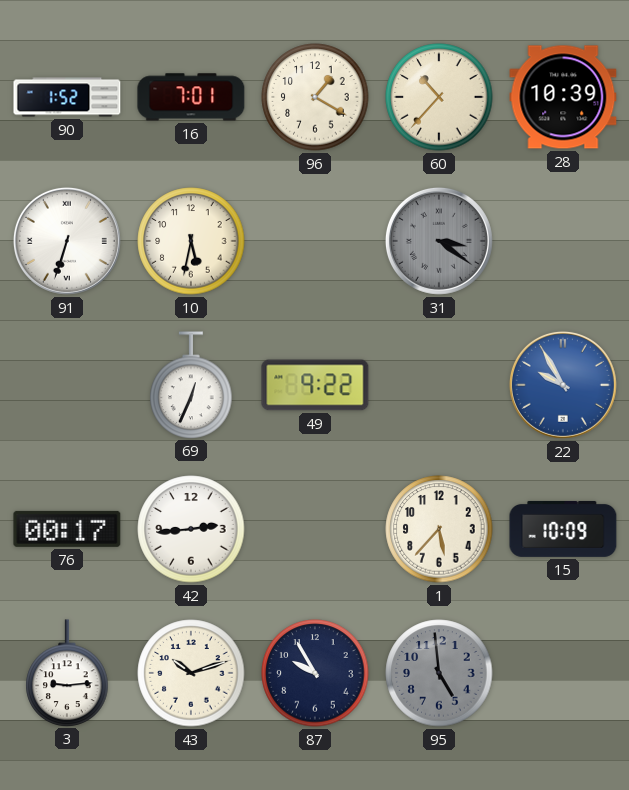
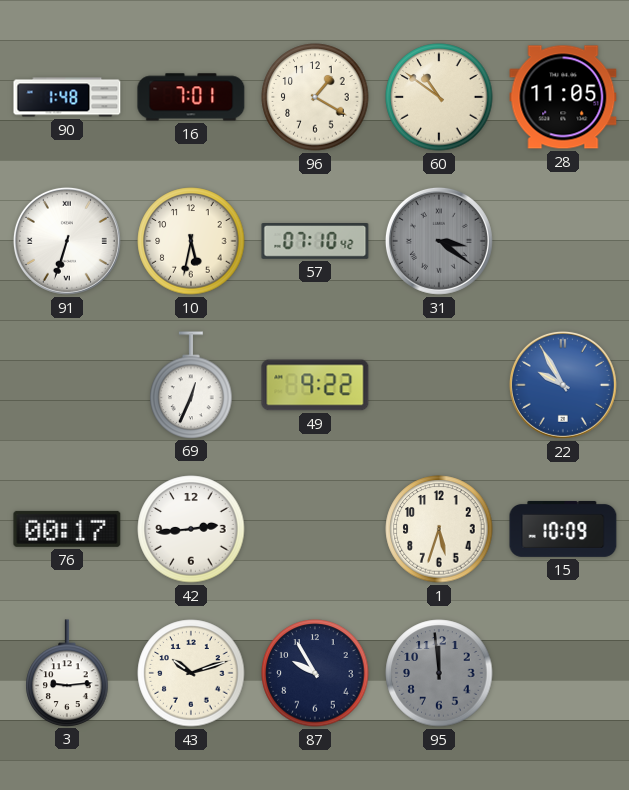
90: 1:52 -> 1:48
60: 10:37 -> 10:51
28: 10:39 -> 11:05
57: none -> 07:10
1: 5:37 -> 5:33
95: 4:59 -> 11:59
